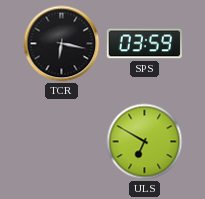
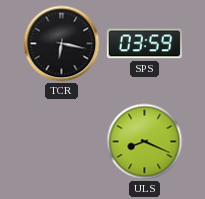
ULS: 6:50 -> 8:19
